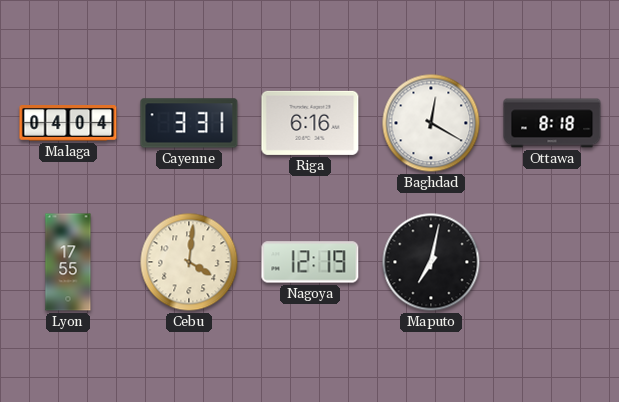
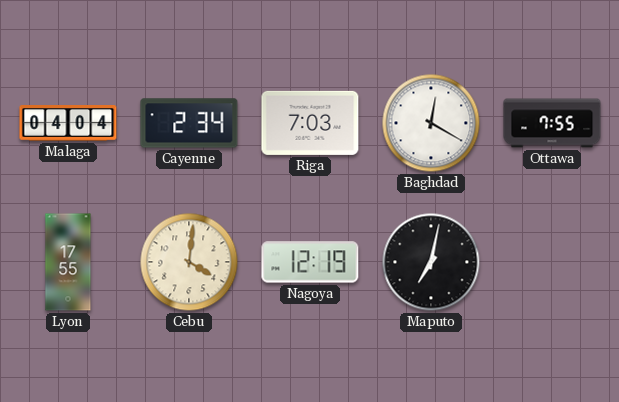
Cayenne: 3:31 -> 2:34
Riga: 6:16 -> 7:03
Ottawa: 8:18 -> 7:55
